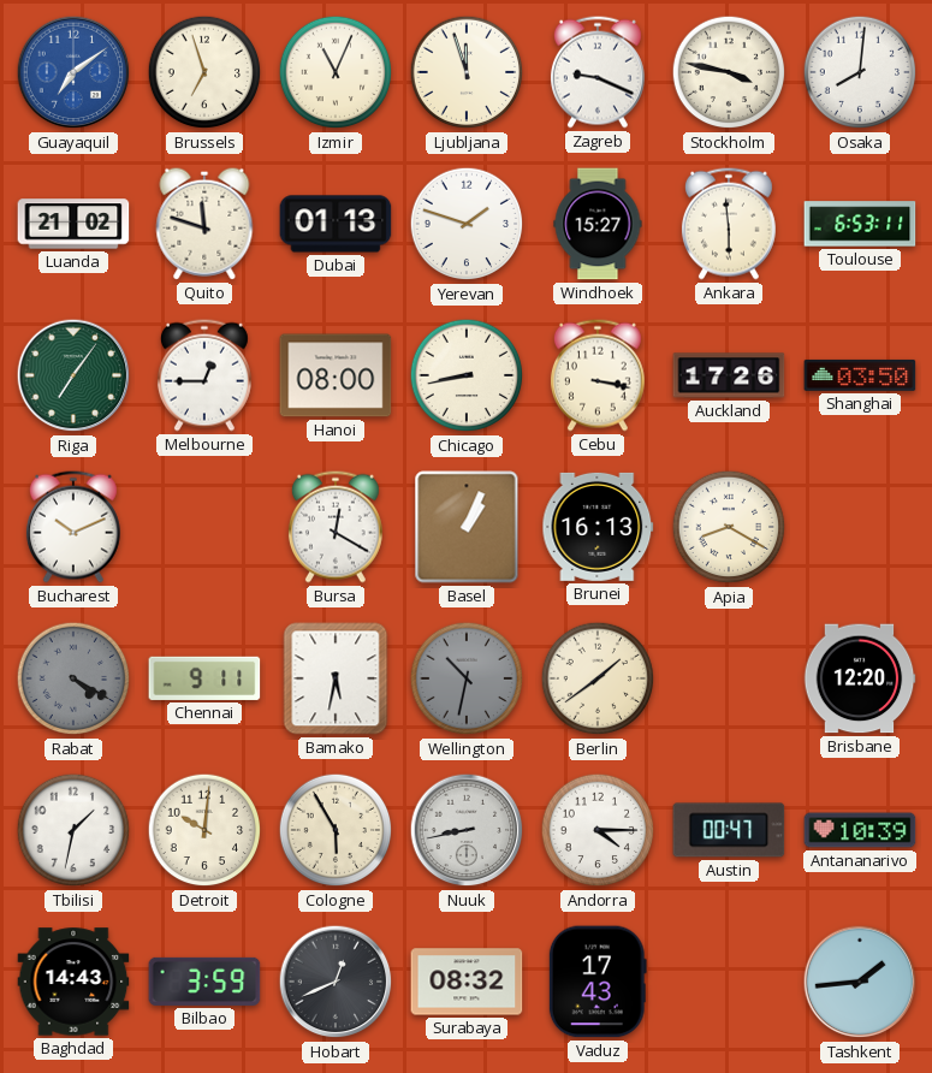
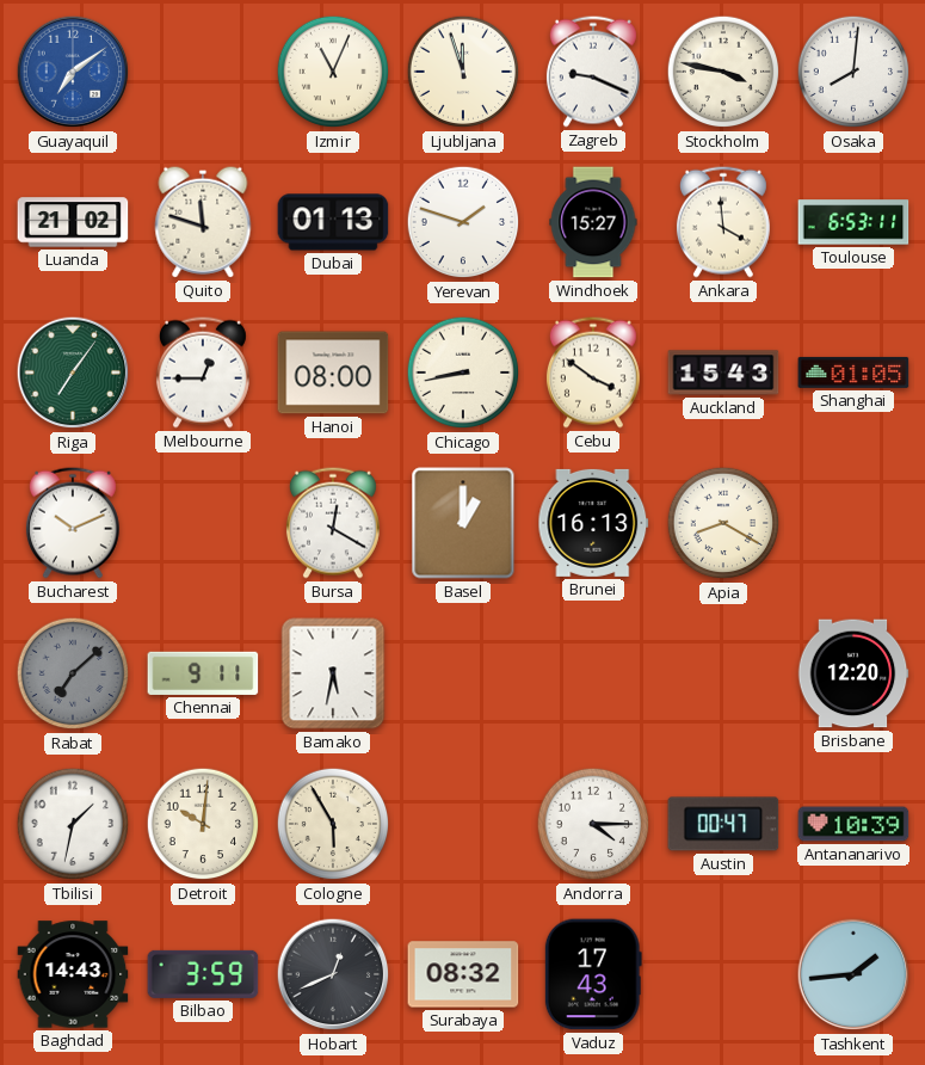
Brussels: 6:57 -> none
Ankara: 5:59 -> 3:59
Cebu: 3:17 -> 3:51
Auckland: 17:26 -> 15:43
Shanghai: 03:50 -> 01:05
Basel: 1:04 -> 1:00
Rabat: 4:20 -> 7:08
Wellington: 10:32 -> none
Berlin: 1:39 -> none
Nuuk: 8:43 -> none
